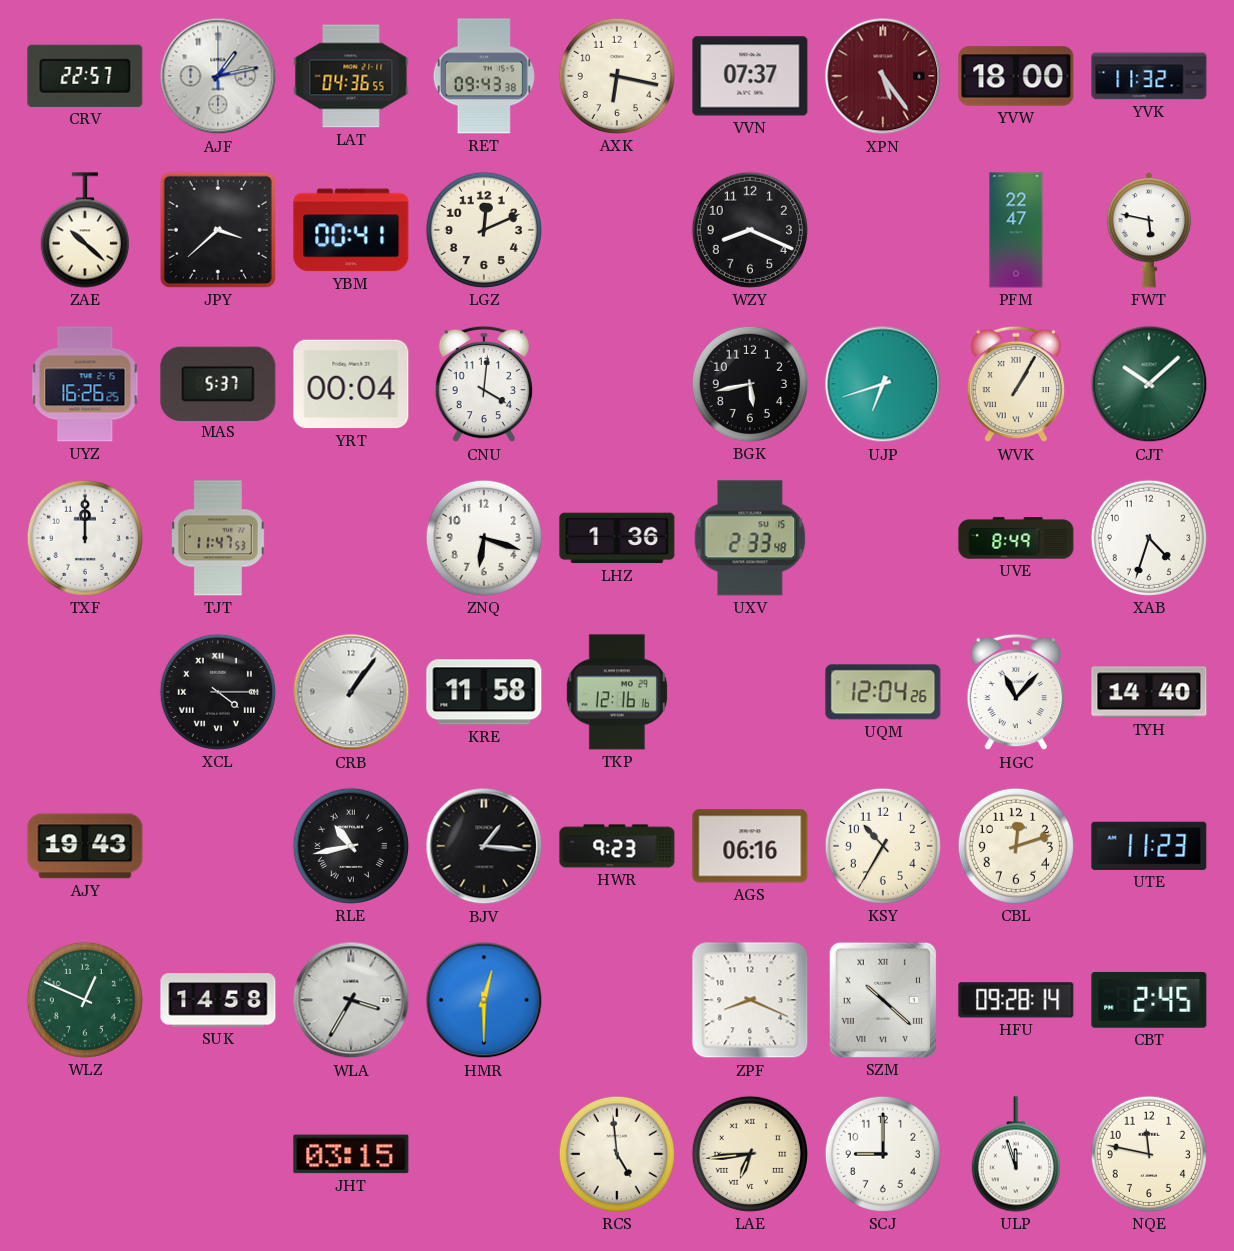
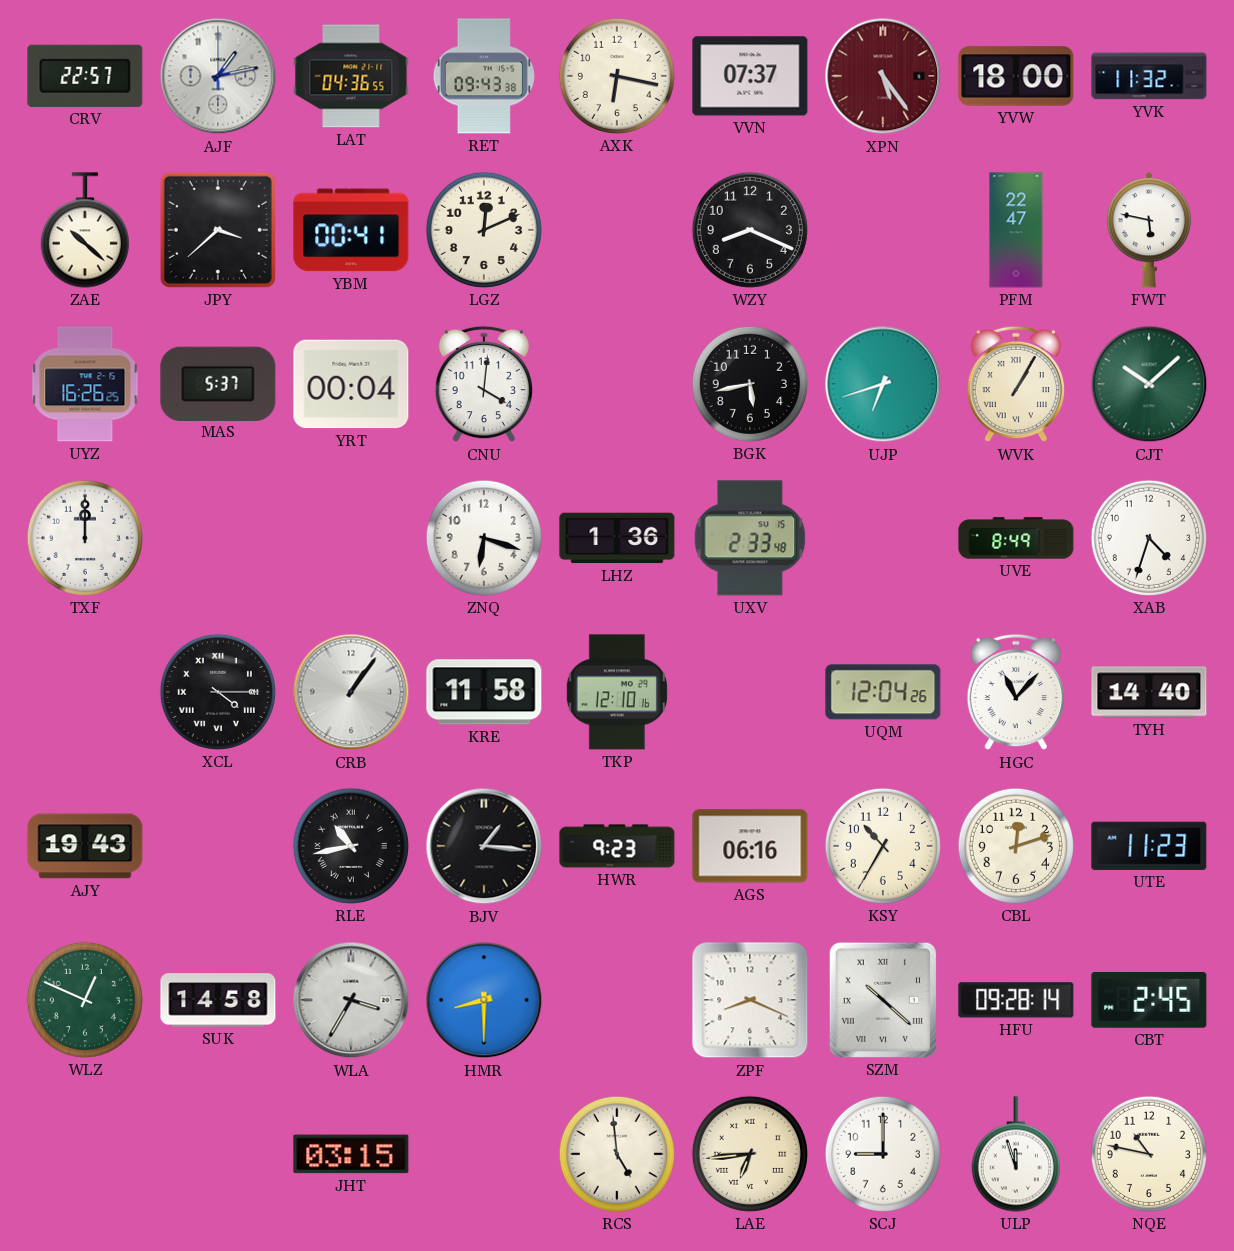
TJT: 11:47 -> none
TKP: 12:16 -> 12:10
HMR: 12:30 -> 8:30
NQE: 11:47 -> 10:47
